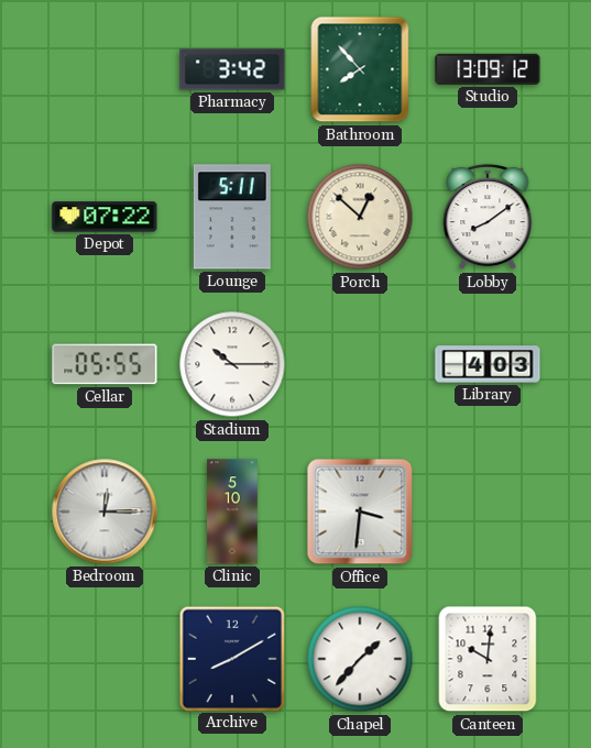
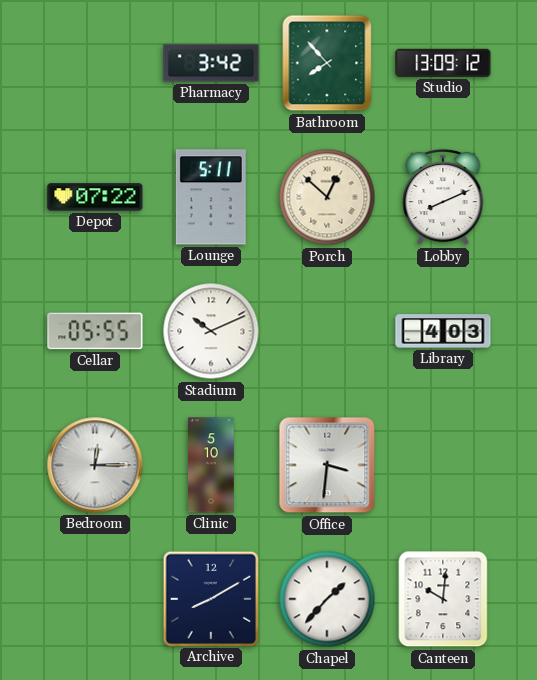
Lobby: 8:09 -> 8:11
Stadium: 10:15 -> 10:11
